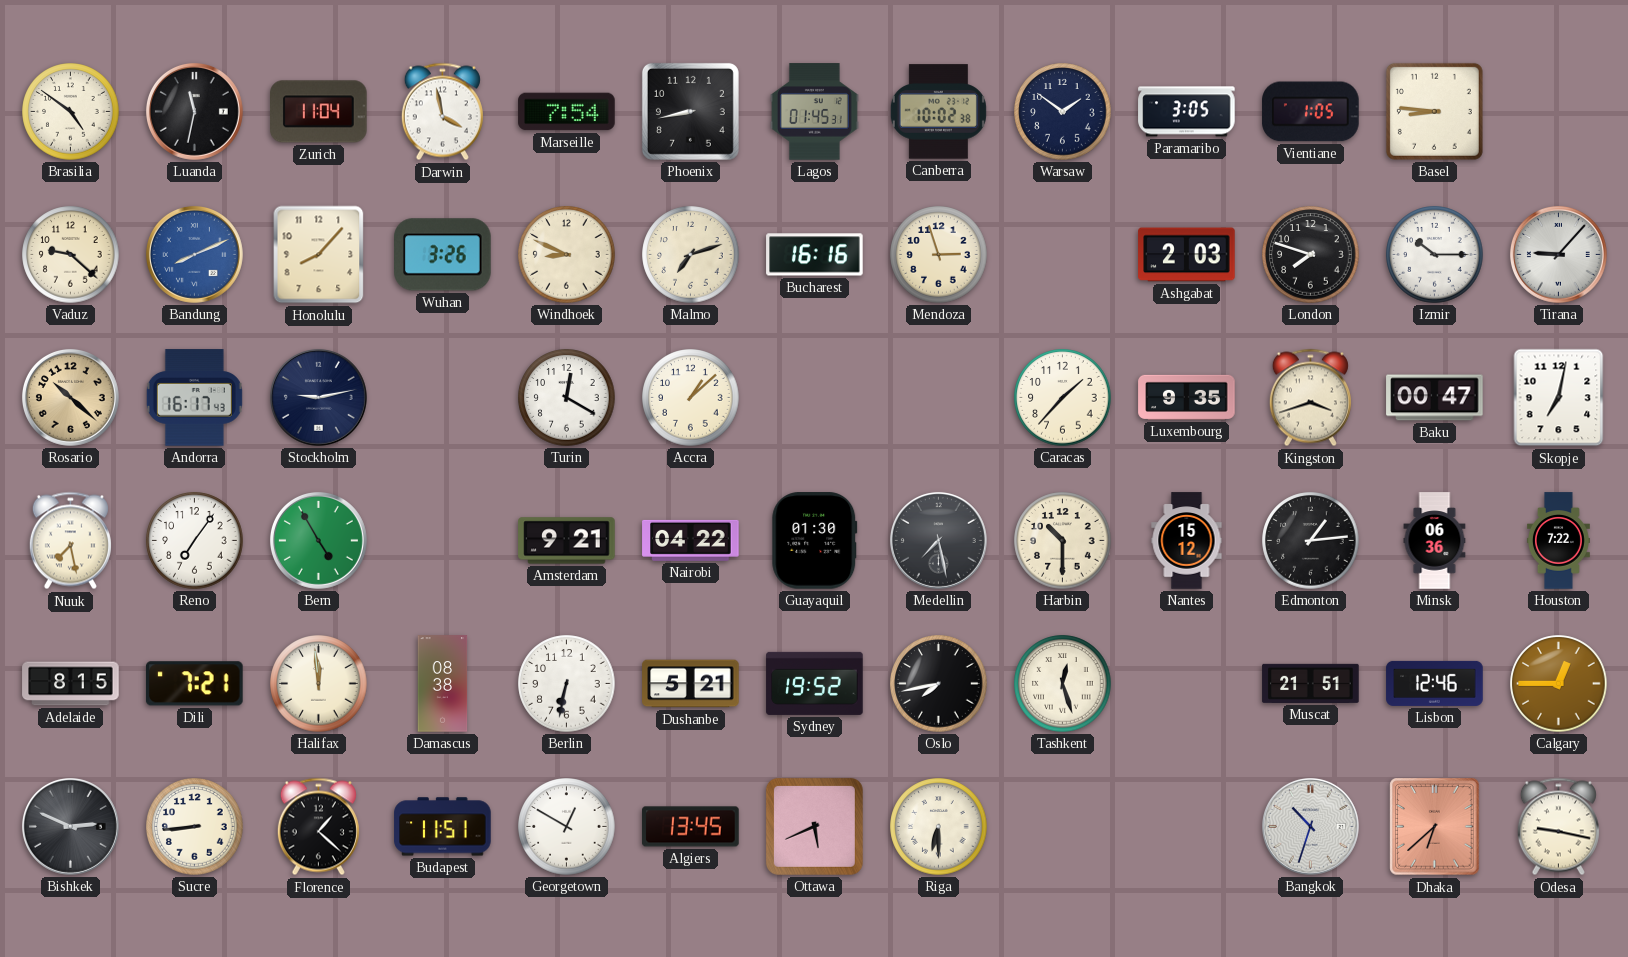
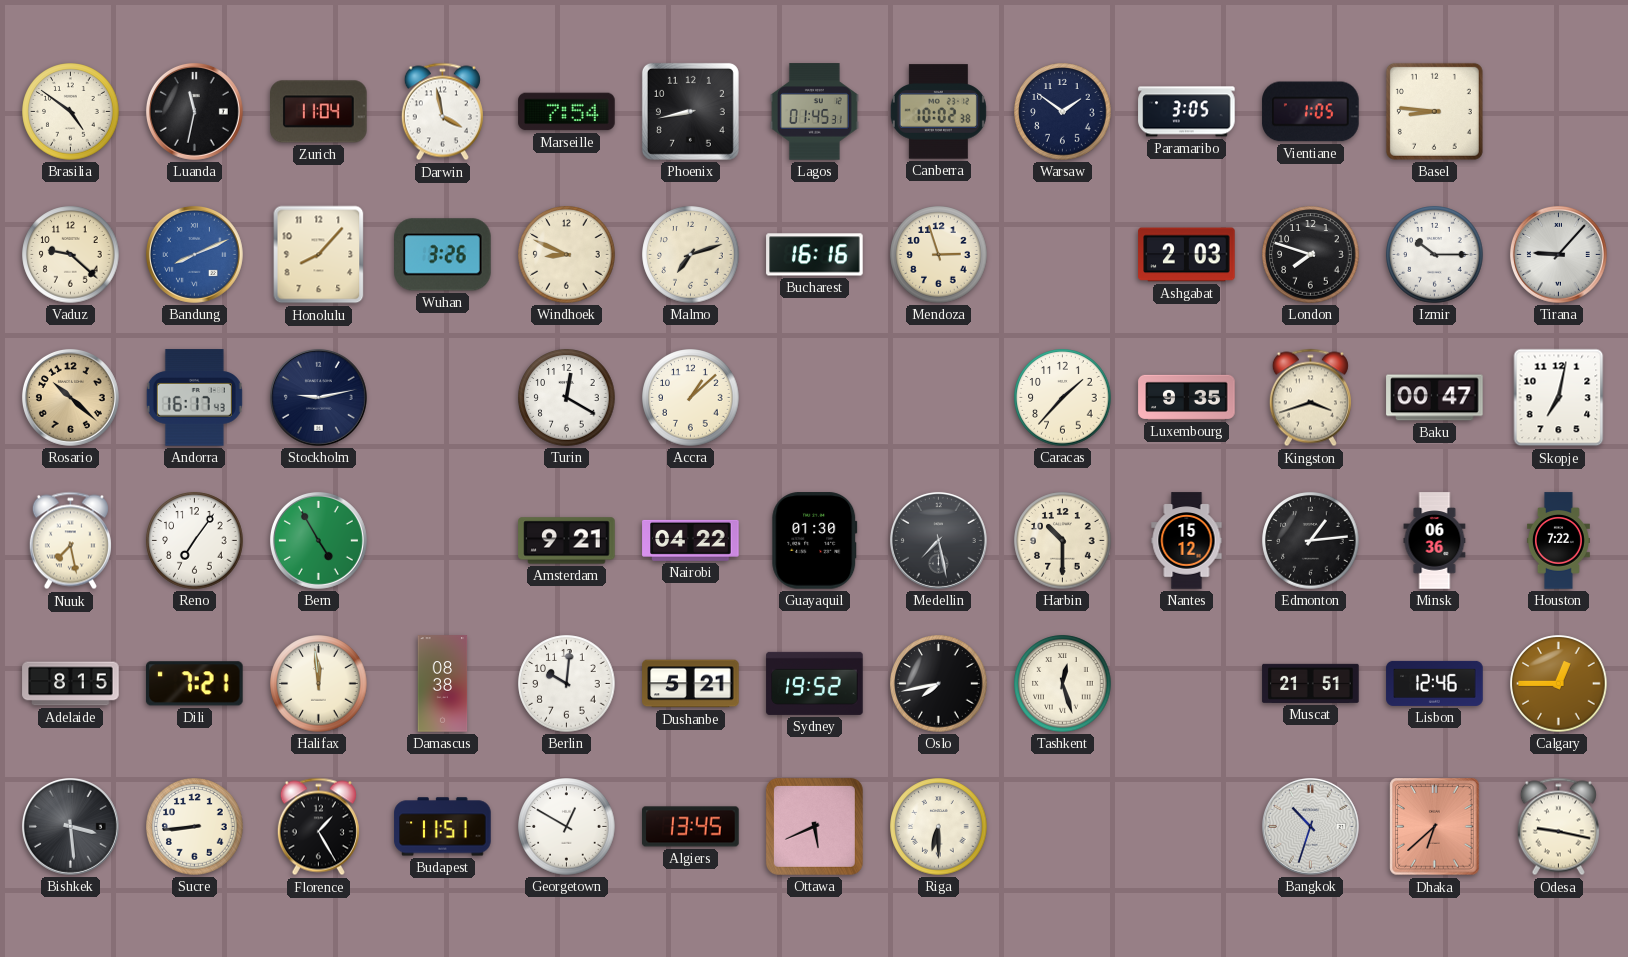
Berlin: 6:32 -> 10:01
Bishkek: 2:49 -> 3:29
Florence: 1:22 -> 1:25
